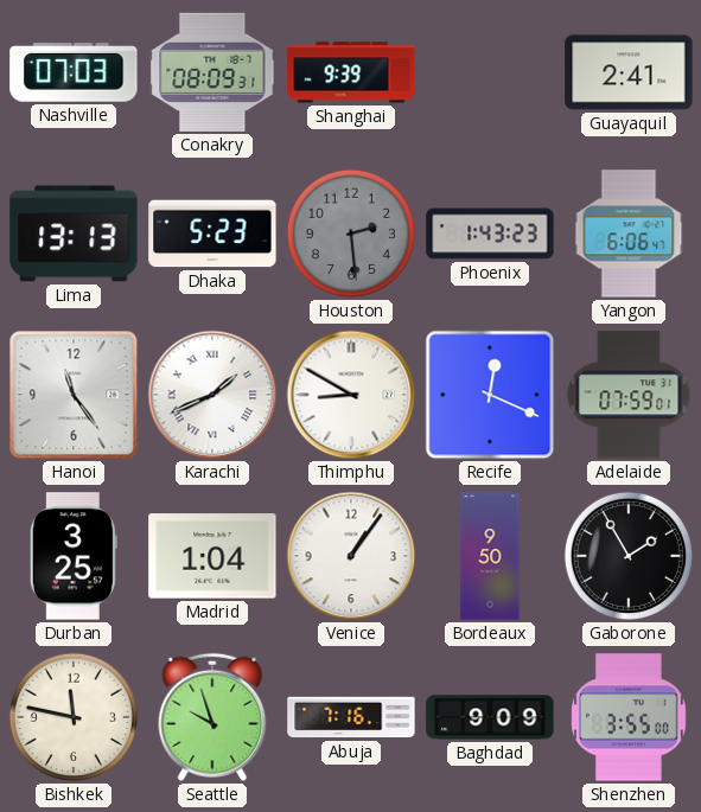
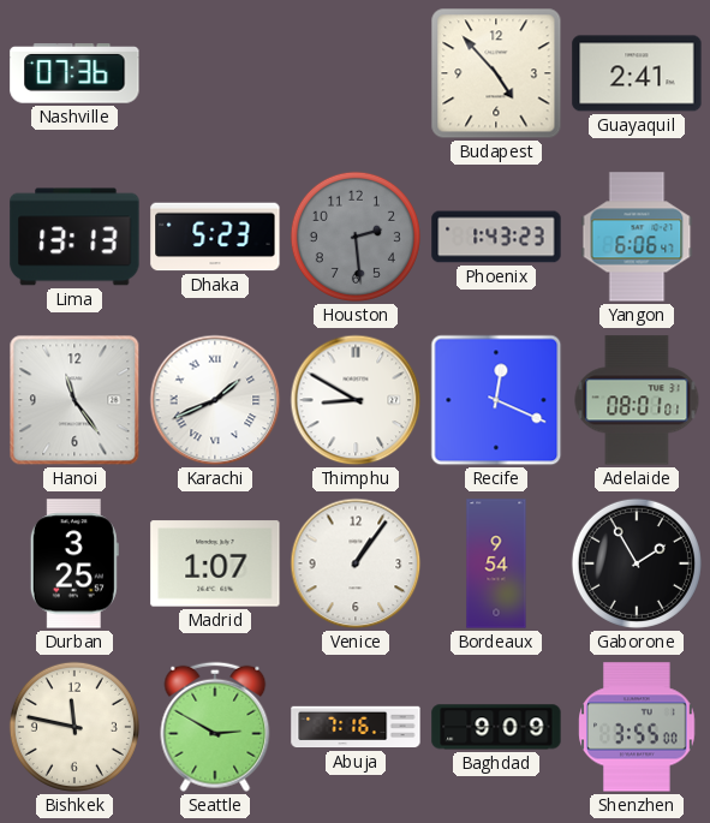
Nashville: 07:03 -> 07:36
Conakry: 08:09 -> none
Shanghai: 9:39 -> none
Budapest: none -> 4:53
Adelaide: 07:59 -> 08:01
Madrid: 1:04 -> 1:07
Bordeaux: 9:50 -> 9:54
Seattle: 9:57 -> 2:50
